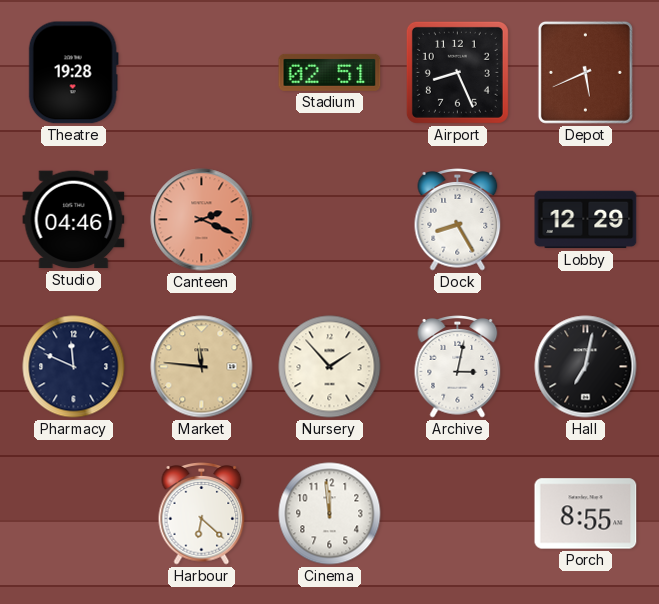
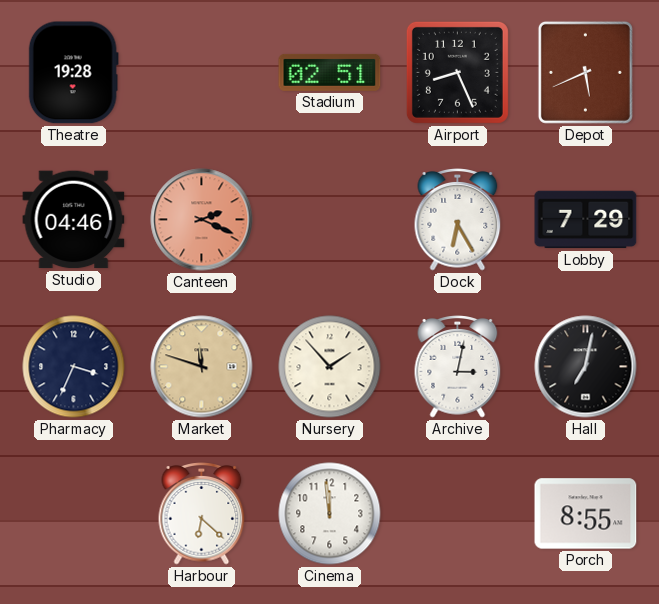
Dock: 8:25 -> 6:25
Lobby: 12:29 -> 7:29
Pharmacy: 11:49 -> 3:34
Market: 11:46 -> 11:48
